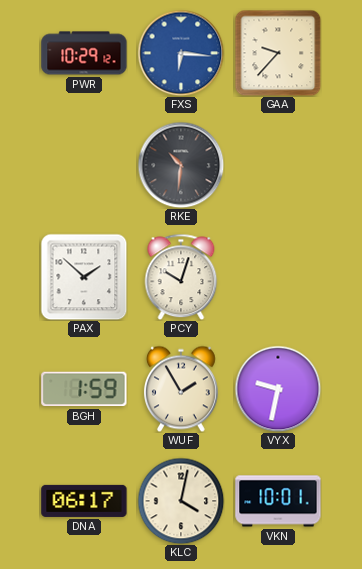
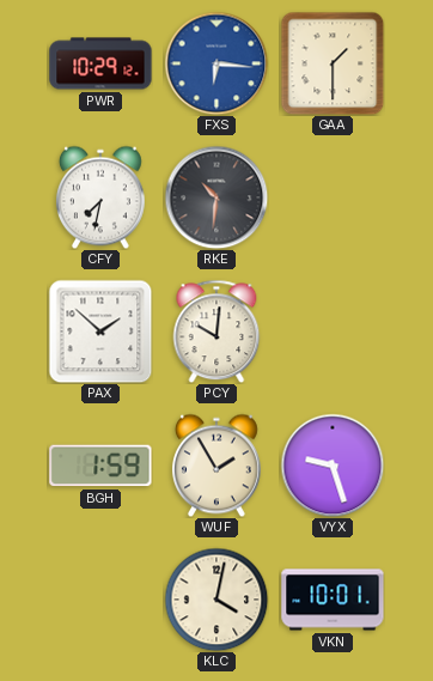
GAA: 9:37 -> 1:30
CFY: none -> 7:32
PCY: 10:03 -> 10:01
VYX: 9:32 -> 9:27
DNA: 06:17 -> none
